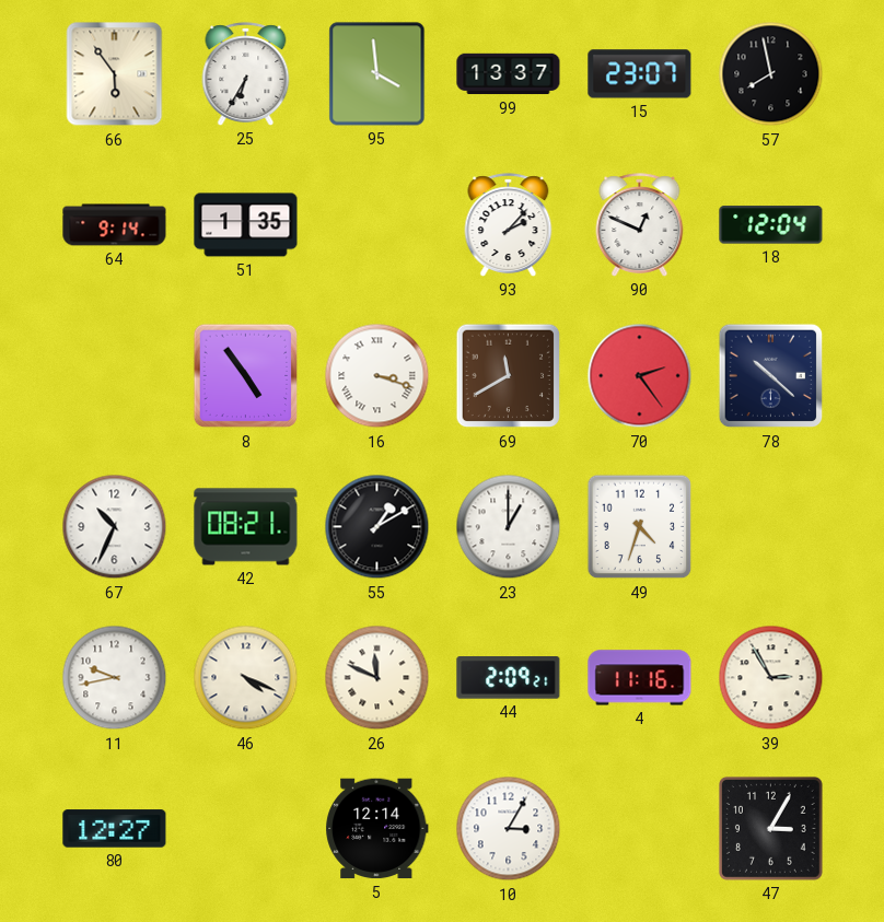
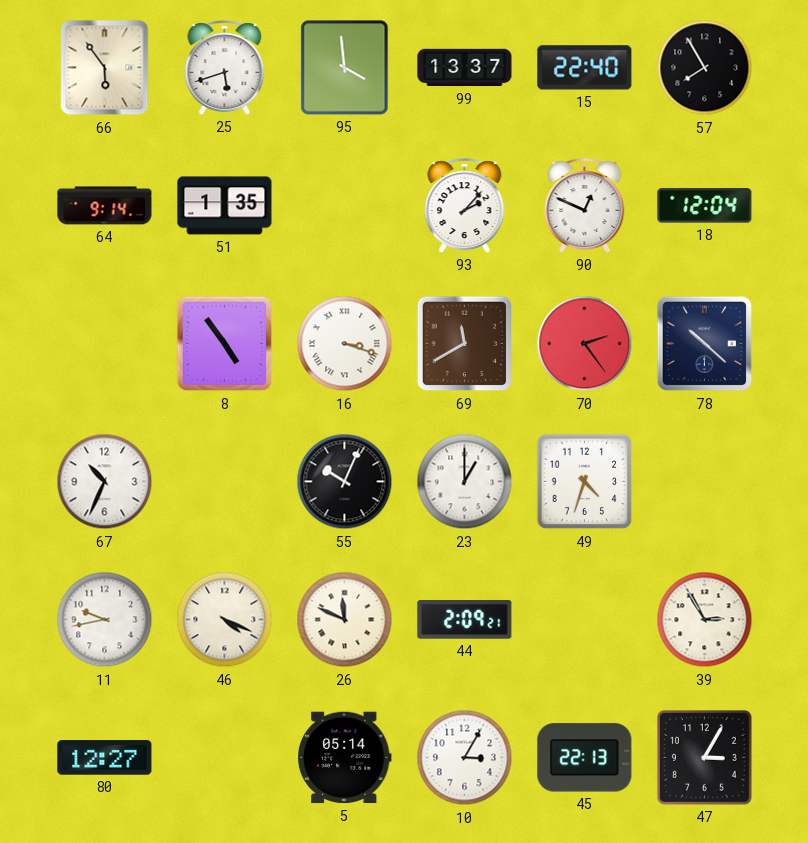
25: 6:35 -> 5:42
15: 23:07 -> 22:40
57: 7:58 -> 7:55
42: 08:21 -> none
55: 1:10 -> 10:04
4: 11:16 -> none
5: 12:14 -> 05:14
45: none -> 22:13
